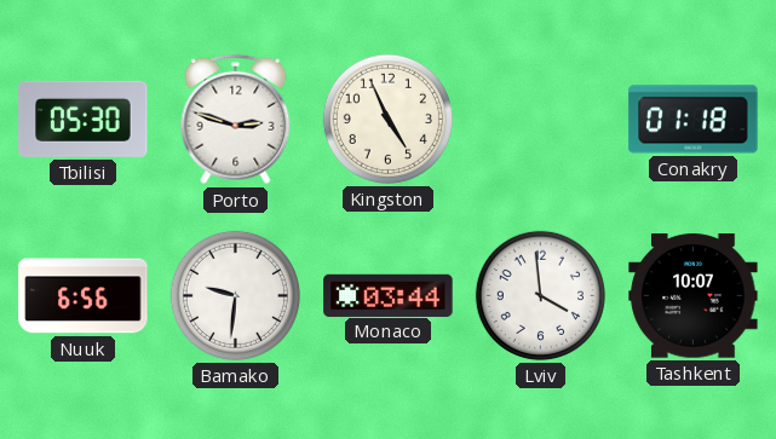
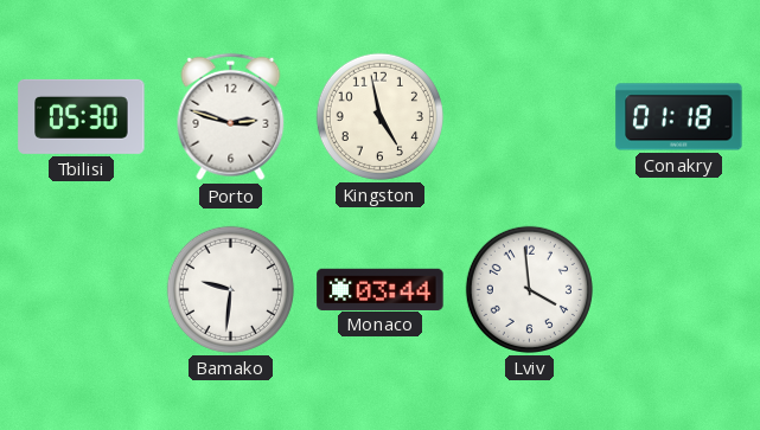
Kingston: 4:56 -> 4:58
Nuuk: 6:56 -> none
Tashkent: 10:07 -> none
